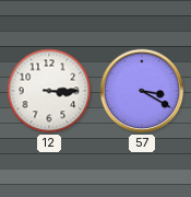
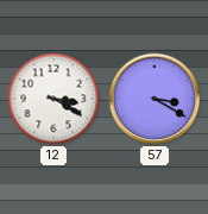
12: 3:15 -> 3:20
